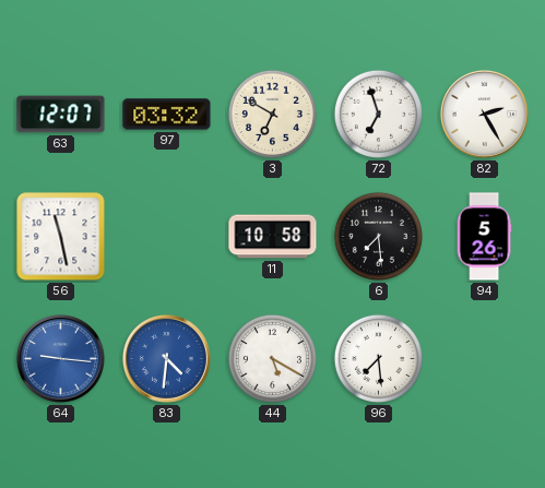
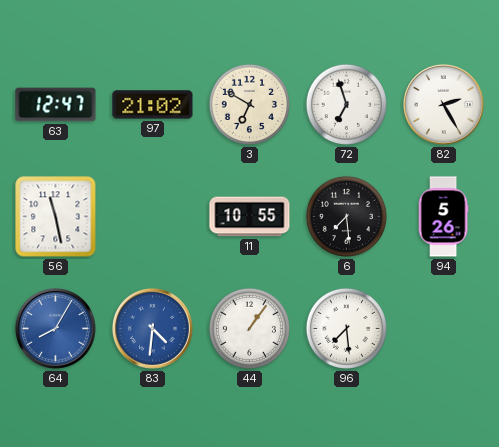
63: 12:07 -> 12:47
97: 03:32 -> 21:02
11: 10:58 -> 10:55
64: 9:16 -> 8:05
44: 5:20 -> 1:06
